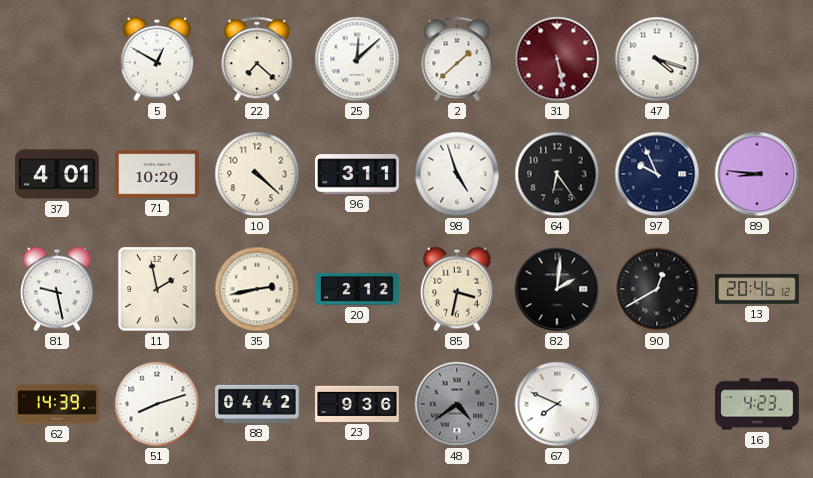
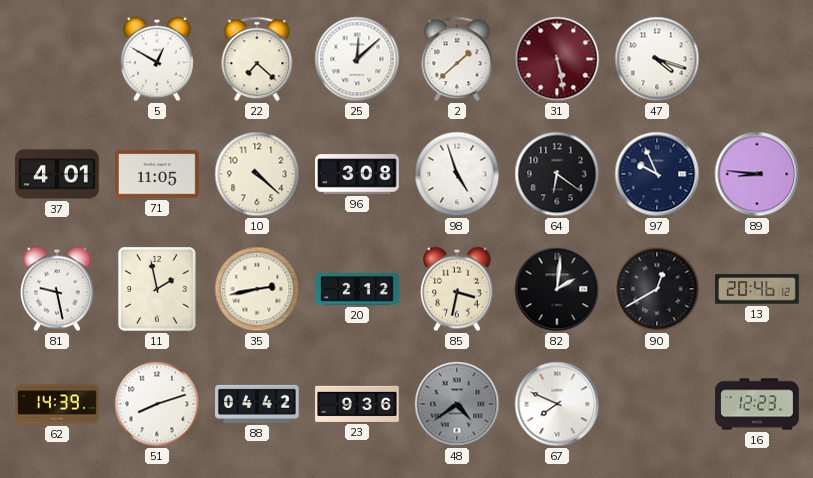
71: 10:29 -> 11:05
96: 3:11 -> 3:08
64: 6:24 -> 6:21
16: 4:23 -> 12:23
